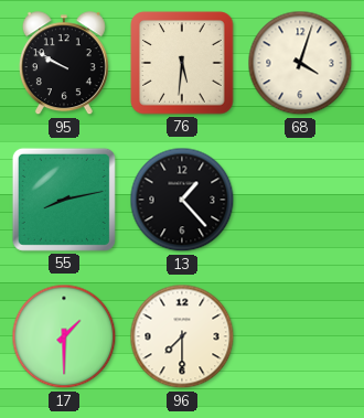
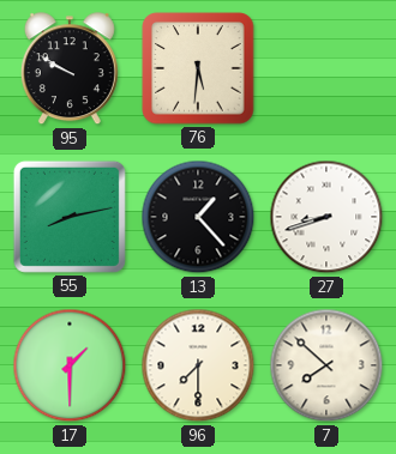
68: 4:03 -> none
27: none -> 8:42
7: none -> 7:52
